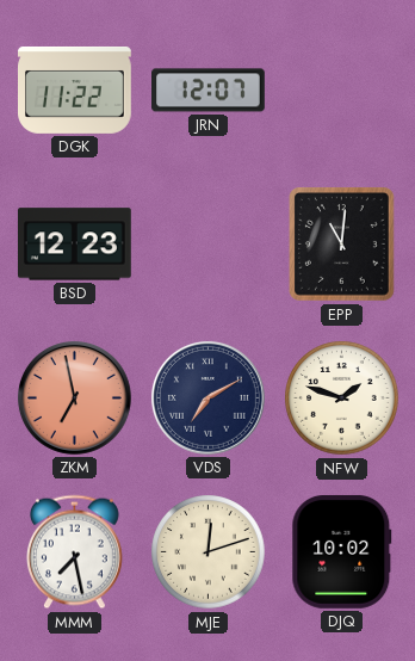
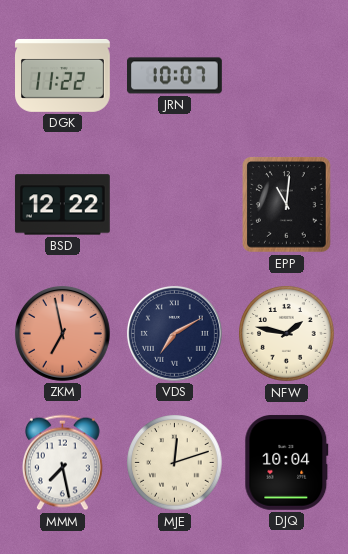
JRN: 12:07 -> 10:07
BSD: 12:23 -> 12:22
NFW: 1:48 -> 1:47
DJQ: 10:02 -> 10:04
